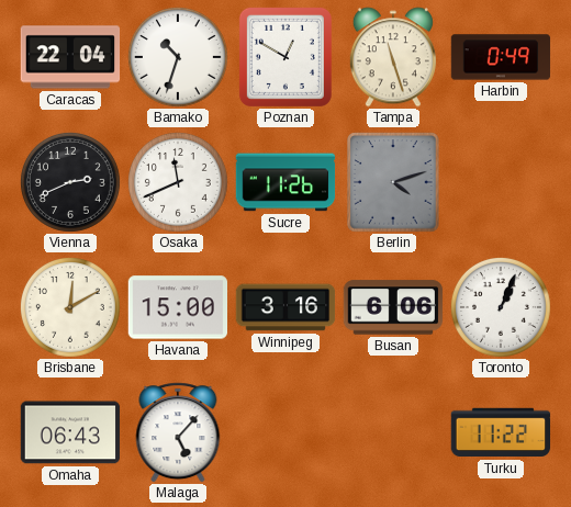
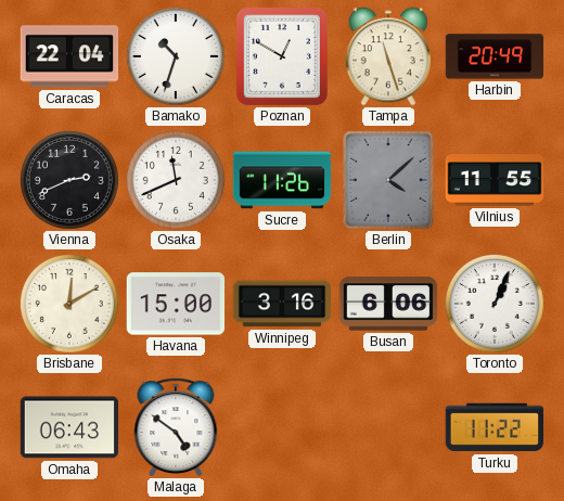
Harbin: 0:49 -> 20:49
Berlin: 4:12 -> 4:08
Vilnius: none -> 11:55
Malaga: 5:07 -> 4:51
